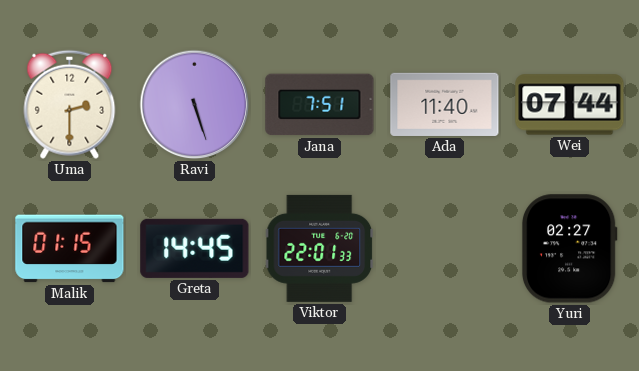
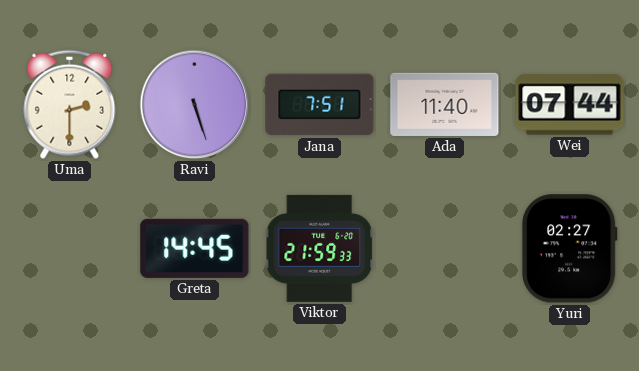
Malik: 01:15 -> none
Viktor: 22:01 -> 21:59
